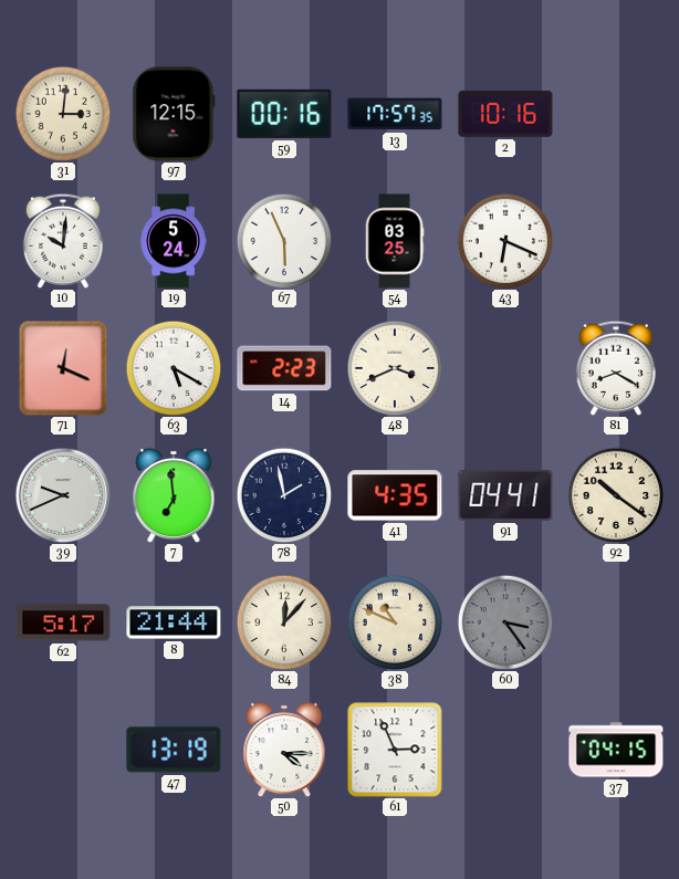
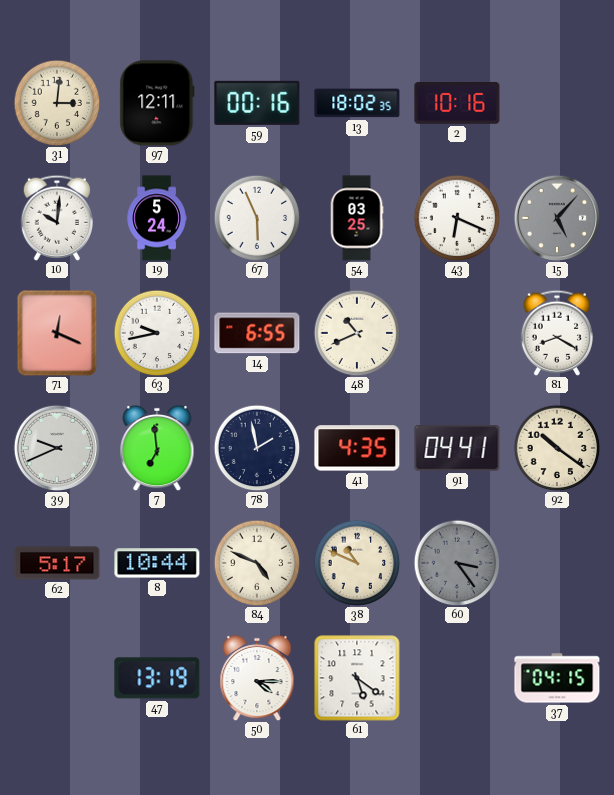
97: 12:15 -> 12:11
13: 17:57 -> 18:02
15: none -> 5:07
63: 5:20 -> 9:43
14: 2:23 -> 6:55
48: 3:41 -> 10:41
8: 21:44 -> 10:44
84: 12:07 -> 4:49
61: 2:56 -> 5:21
